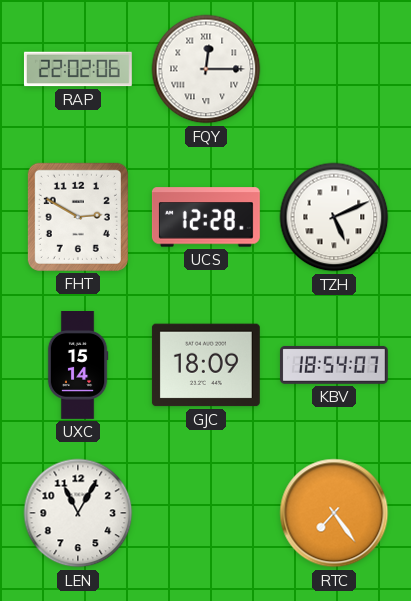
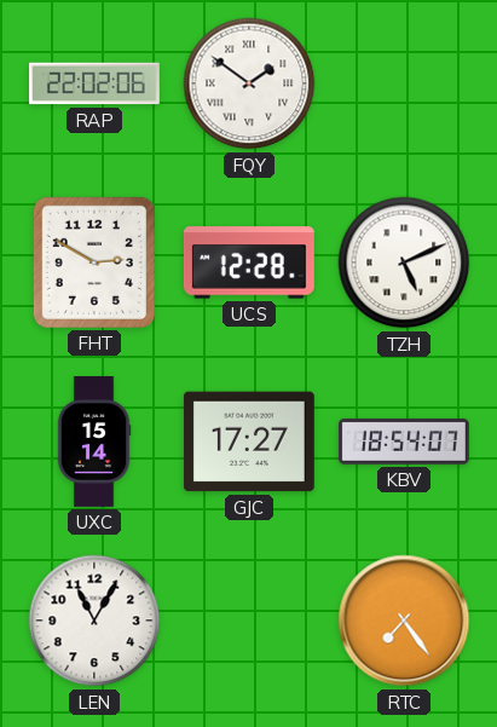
FQY: 12:15 -> 1:51
GJC: 18:09 -> 17:27
